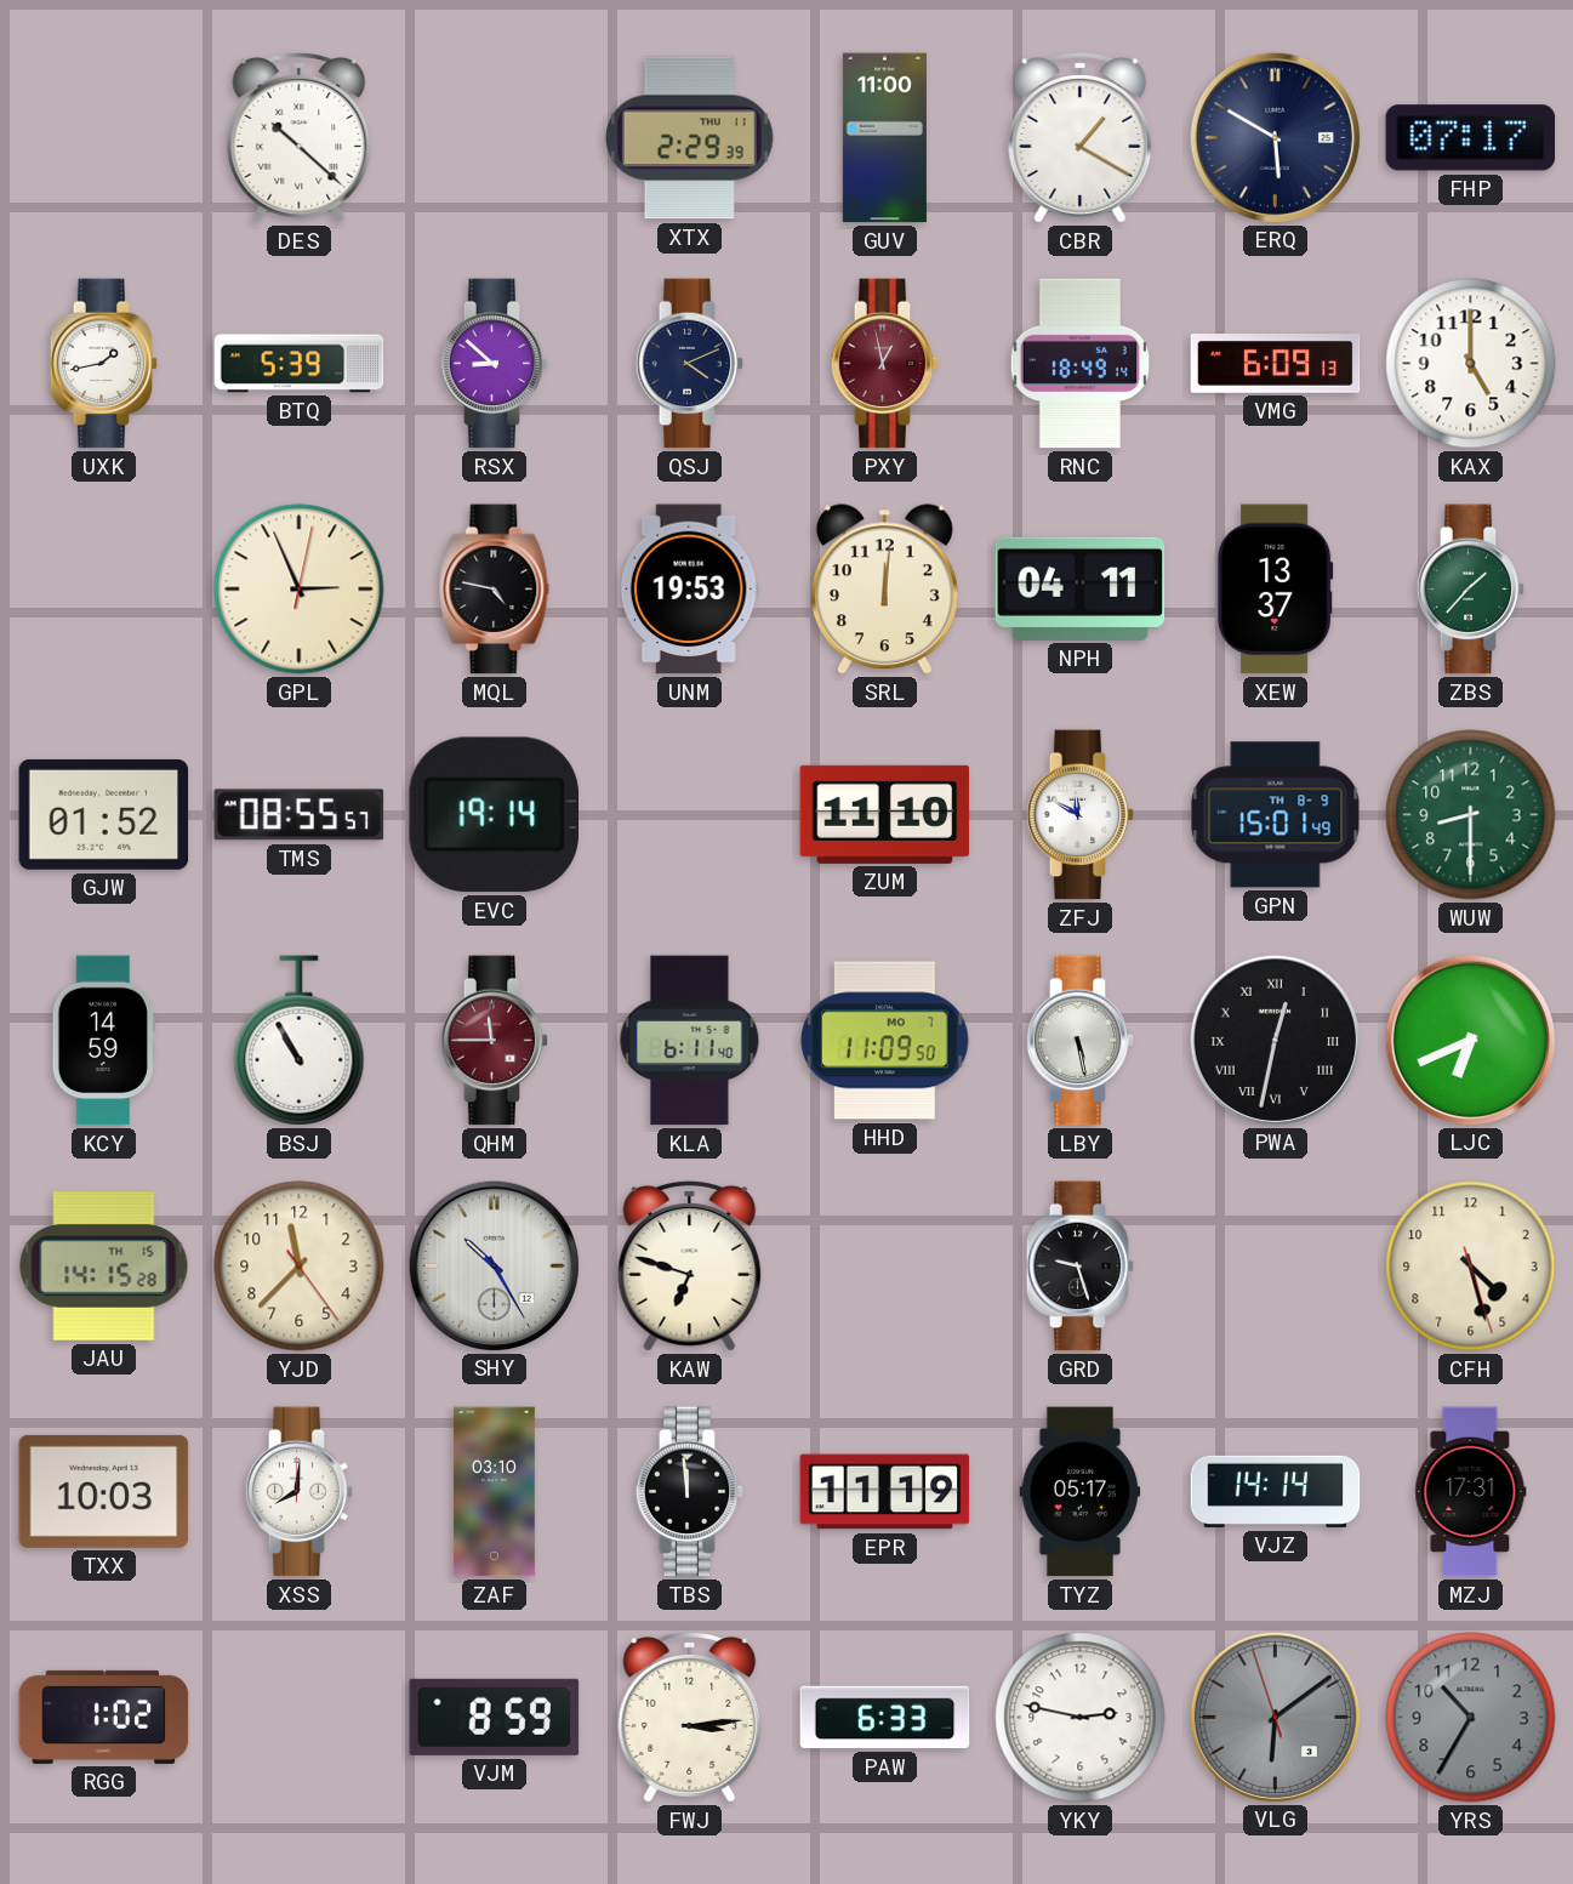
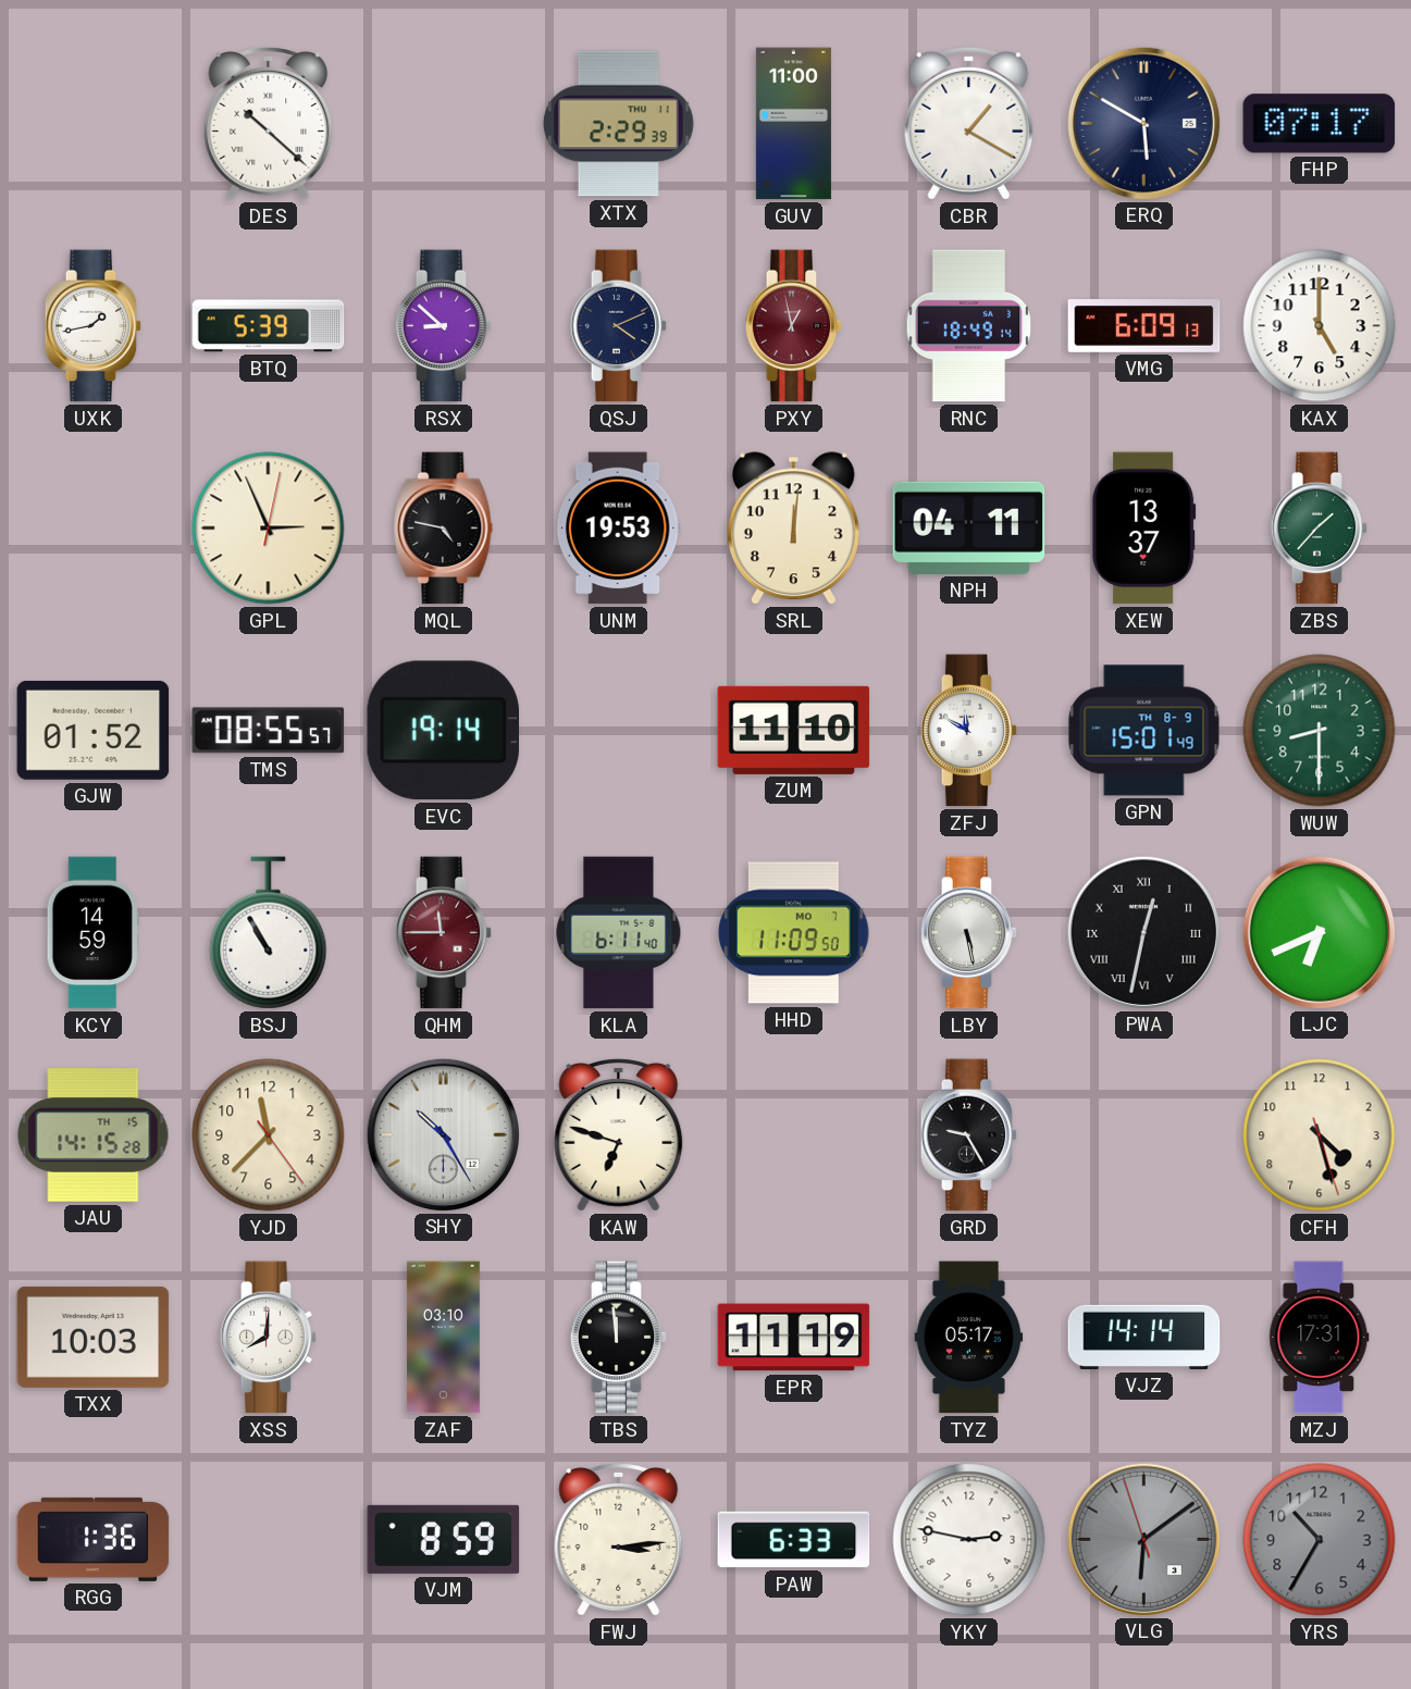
GRD: 9:27 -> 9:25
RGG: 1:02 -> 1:36
